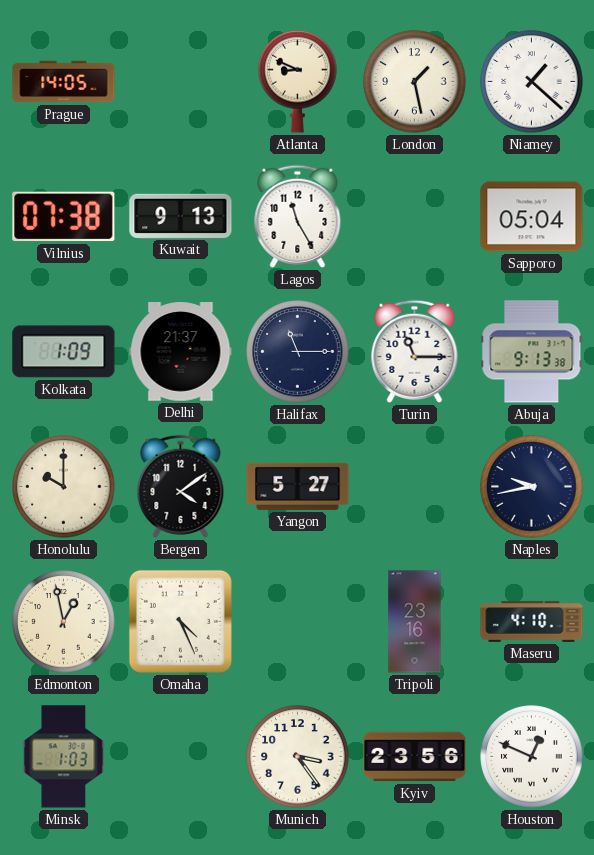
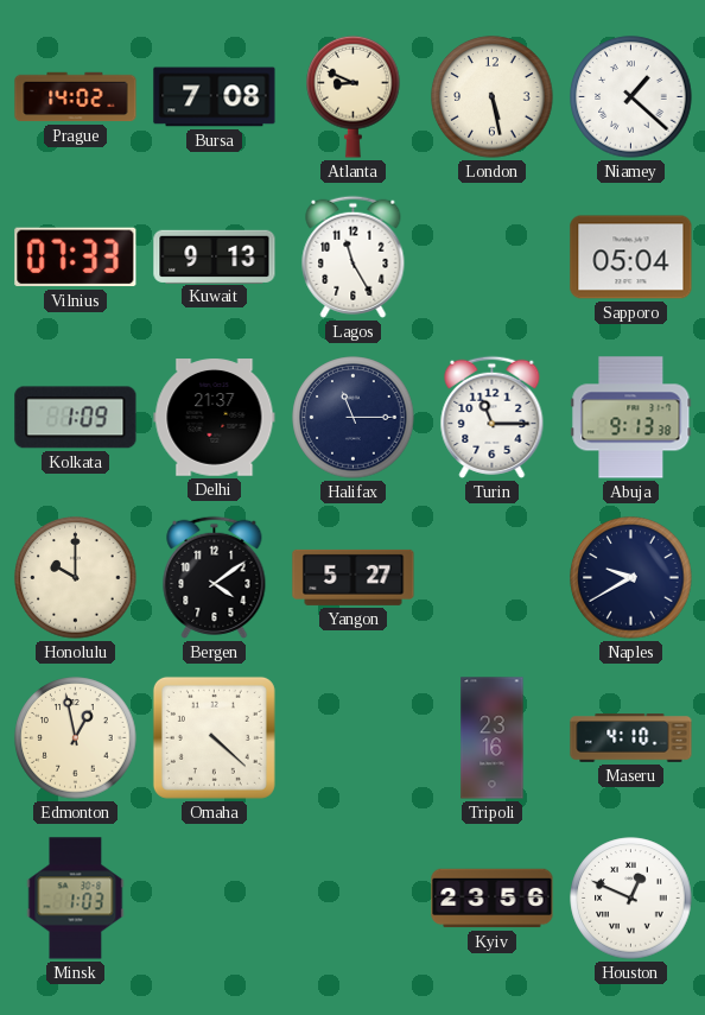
Prague: 14:05 -> 14:02
Bursa: none -> 7:08
London: 1:28 -> 5:28
Vilnius: 07:38 -> 07:33
Naples: 9:43 -> 9:40
Omaha: 4:26 -> 4:22
Munich: 3:24 -> none
